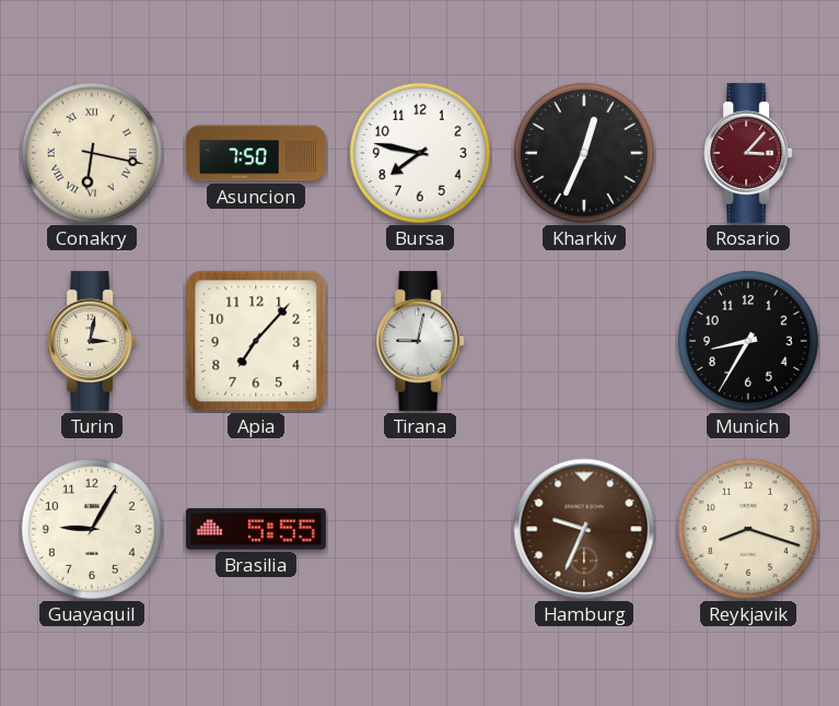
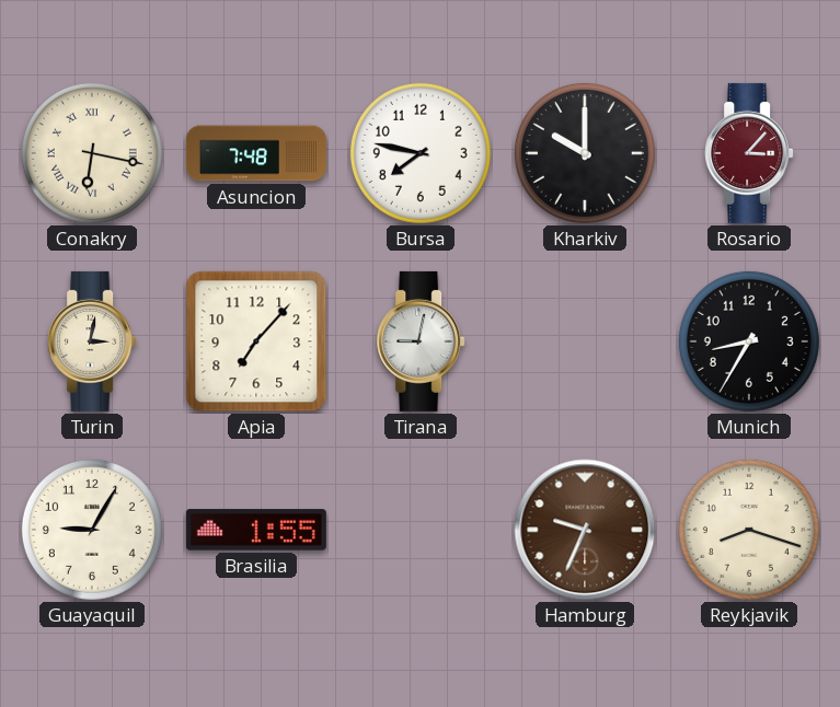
Asuncion: 7:50 -> 7:48
Kharkiv: 12:34 -> 10:00
Brasilia: 5:55 -> 1:55
